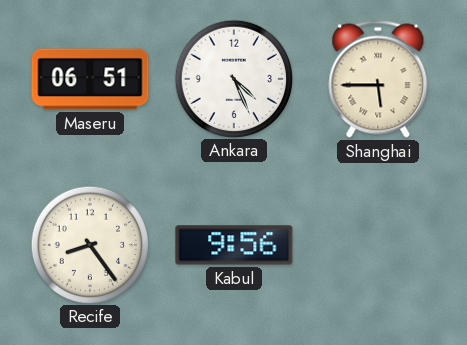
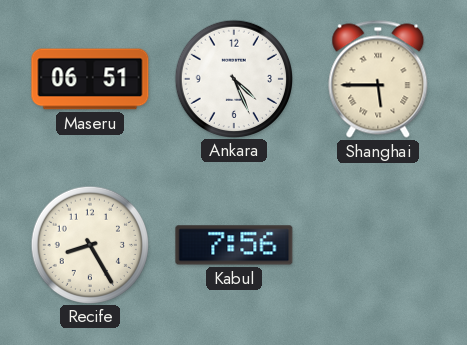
Recife: 8:24 -> 8:25
Kabul: 9:56 -> 7:56
